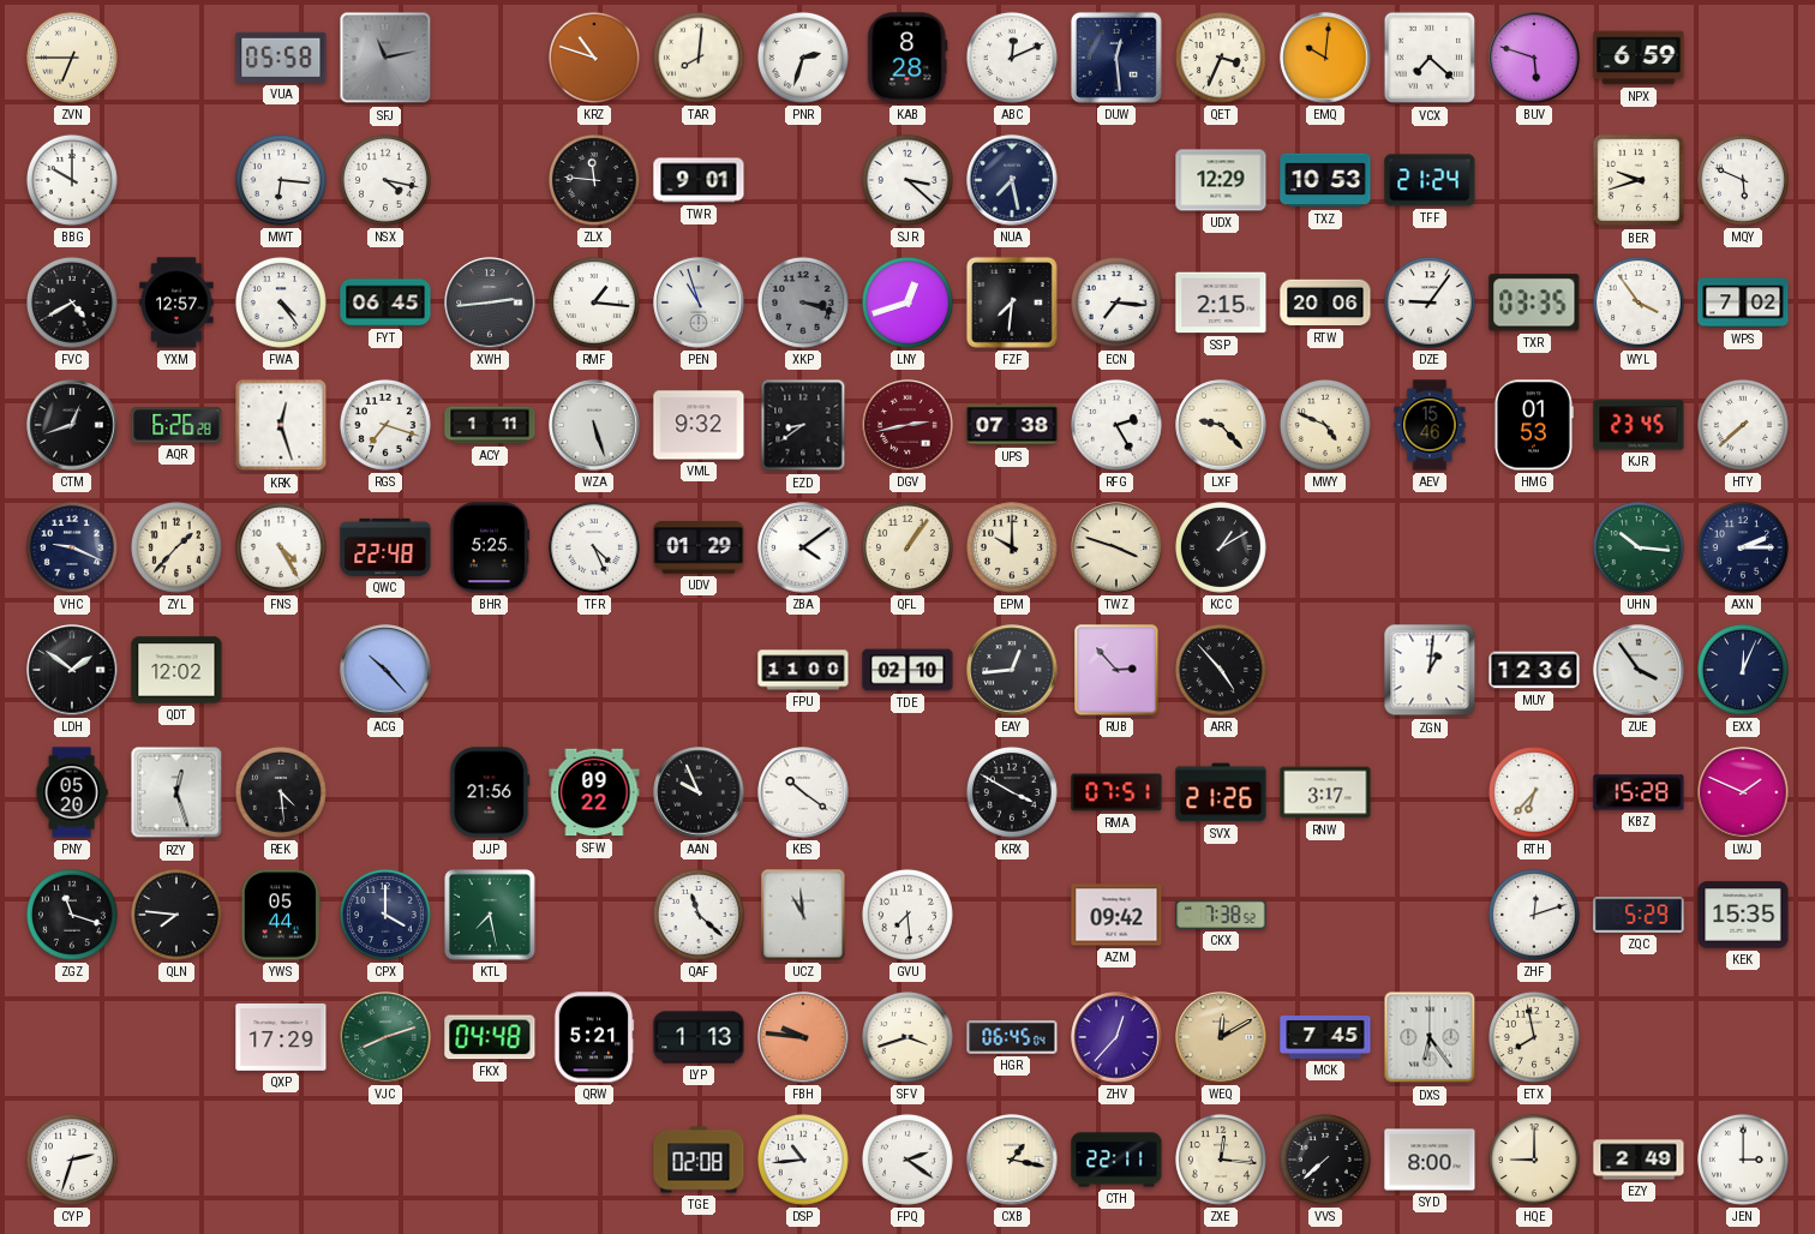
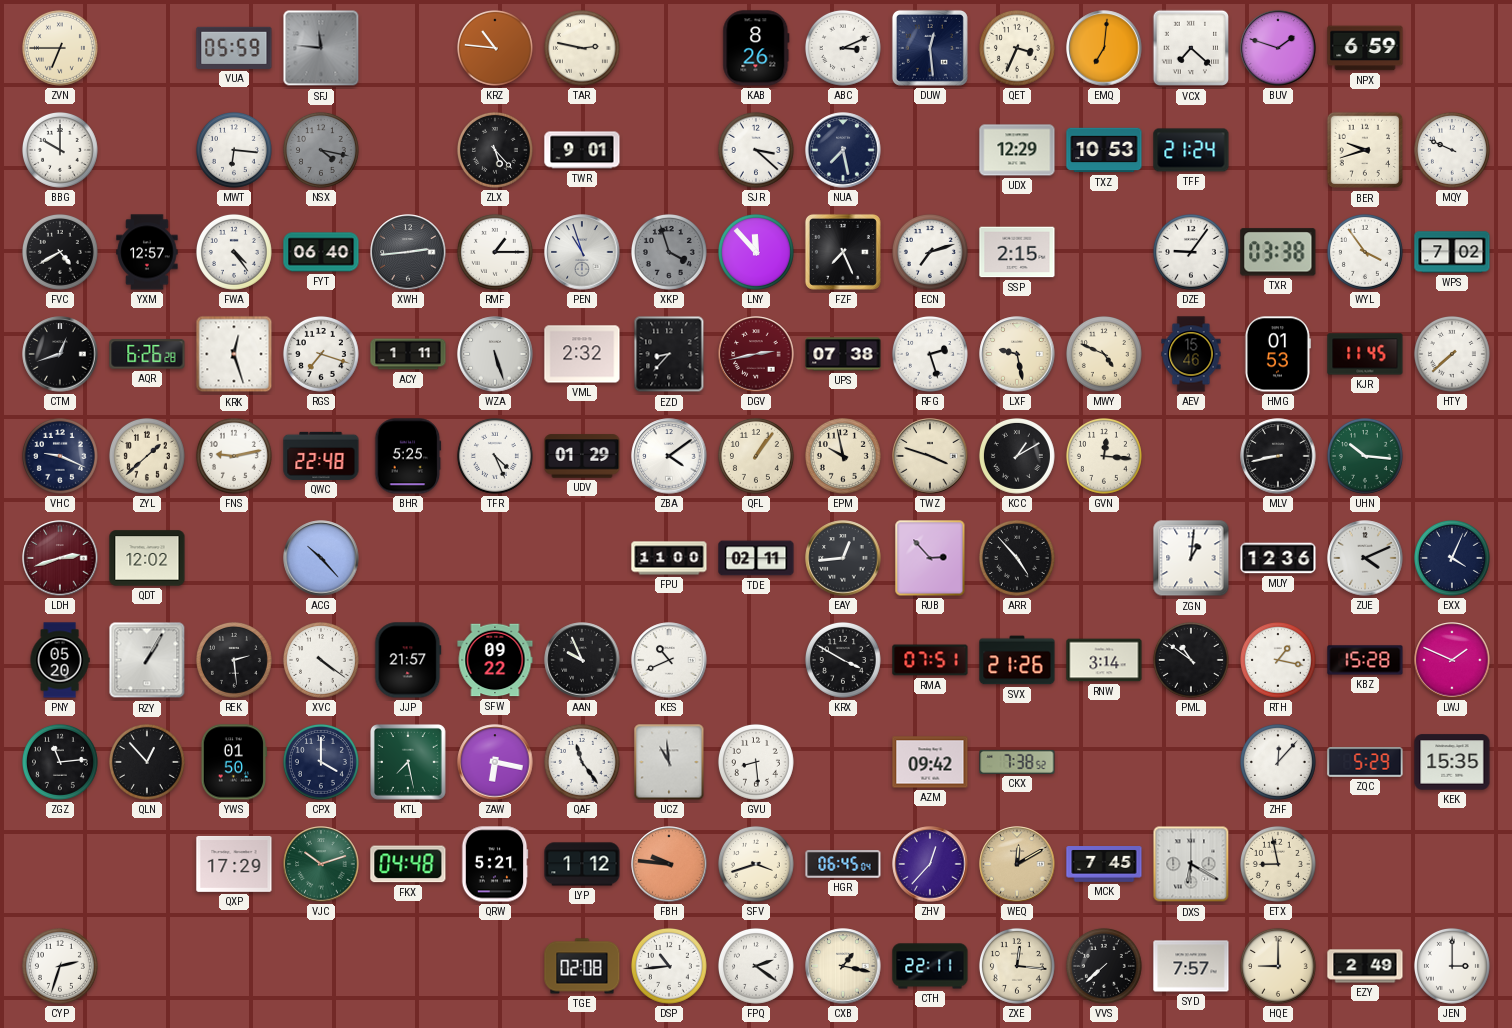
VUA: 05:58 -> 05:59
SFJ: 11:13 -> 11:46
KRZ: 10:48 -> 10:46
TAR: 8:01 -> 2:47
PNR: 2:33 -> none
KAB: 8:28 -> 8:26
ABC: 12:11 -> 3:11
EMQ: 10:01 -> 7:01
BUV: 5:48 -> 1:48
NSX dial: white -> grey
ZLX: 11:46 -> 5:23
MQY: 5:49 -> 9:49
FYT: 06:45 -> 06:40
RMF: 1:16 -> 1:15
XKP: 3:18 -> 3:57
LNY: 12:42 -> 11:53
FZF: 7:31 -> 7:26
ECN: 7:16 -> 7:12
RTW: 20:06 -> none
TXR: 03:35 -> 03:38
VML: 9:32 -> 2:32
EZD: 8:39 -> 8:37
RFG: 2:25 -> 2:27
LXF: 9:23 -> 9:28
KJR: 23:45 -> 11:45
ZYL: 1:37 -> 1:38
FNS: 4:25 -> 9:13
EPM: 10:00 -> 9:58
GVN: none -> 12:16
MLV: none -> 8:43
AXN: 2:15 -> none
LDH: 1:51 -> 2:42
LDH dial: black -> burgundy
TDE: 02:10 -> 02:11
ZUE: 3:54 -> 4:11
EXX: 12:04 -> 4:04
RZY: 12:27 -> 1:05
REK: 4:29 -> 2:29
XVC: none -> 4:21
JJP: 21:56 -> 21:57
KES: 10:21 -> 10:41
RNW: 3:17 -> 3:14
PML: none -> 10:51
RTH: 6:37 -> 1:17
ZGZ: 11:18 -> 11:14
QLN: 7:46 -> 12:53
YWS: 05:44 -> 01:50
ZAW: none -> 6:17
QAF: 11:22 -> 11:24
GVU: 7:29 -> 8:29
ZHF: 12:12 -> 12:07
VJC: 8:12 -> 10:12
LYP: 1:13 -> 1:12
DXS: 6:24 -> 6:20
ETX: 7:58 -> 8:58
SYD: 8:00 -> 7:57
